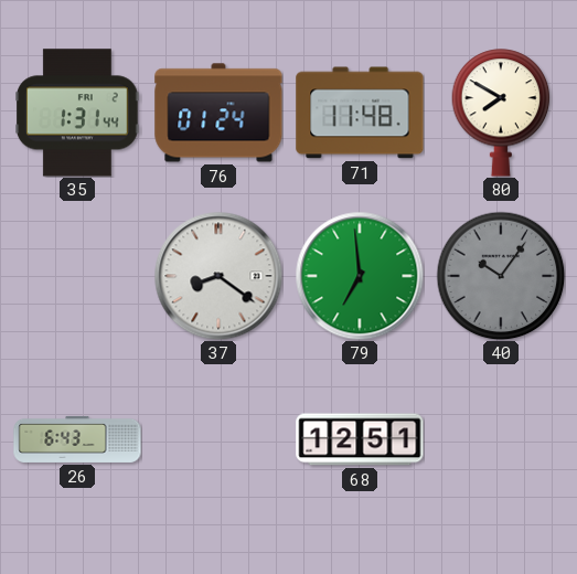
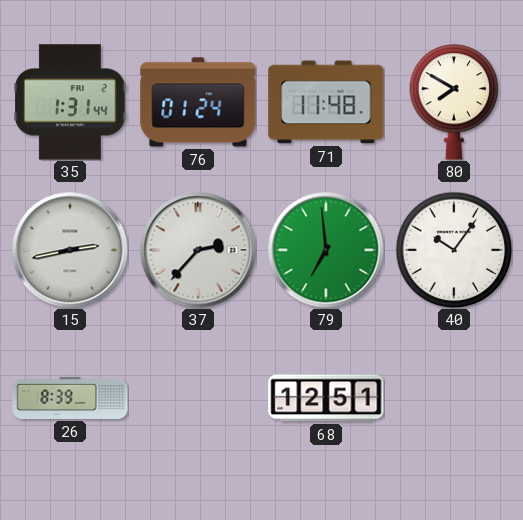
15: none -> 2:43
37: 8:21 -> 2:37
40 dial: grey -> white
26: 6:43 -> 8:39
